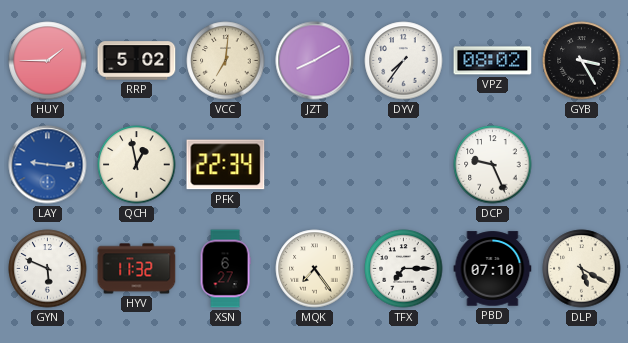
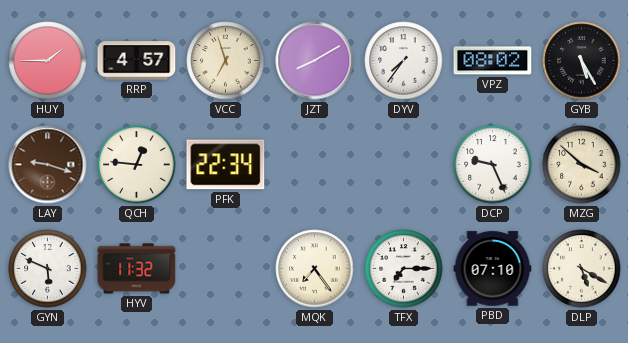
RRP: 5:02 -> 4:57
VCC: 7:01 -> 6:57
GYB: 3:25 -> 5:25
LAY: 9:16 -> 9:18
LAY dial: blue -> brown
QCH: 12:58 -> 12:46
MZG: none -> 3:52
XSN: 6:27 -> none
